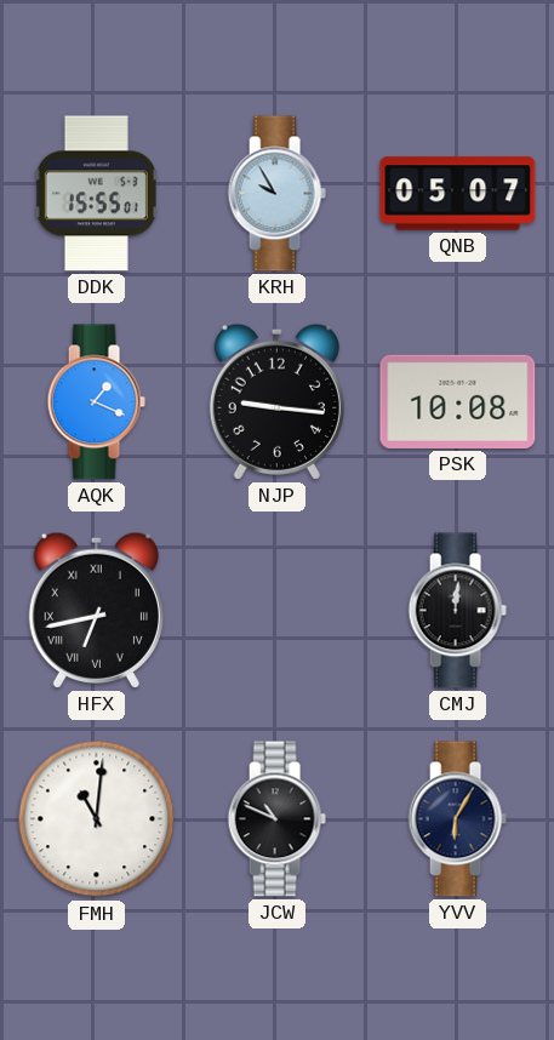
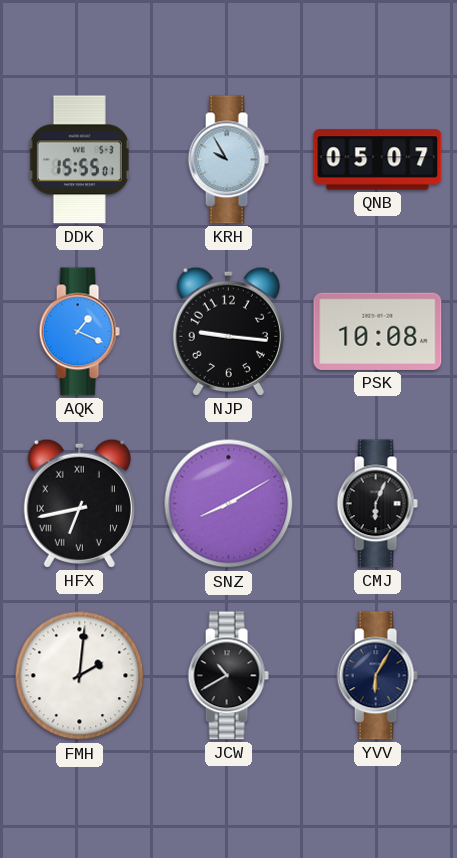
SNZ: none -> 8:10
CMJ: 12:01 -> 6:04
FMH: 11:01 -> 2:01
JCW: 10:49 -> 10:40
